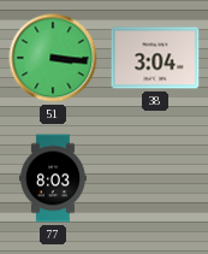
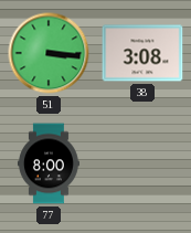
38: 3:04 -> 3:08
77: 8:03 -> 8:00
